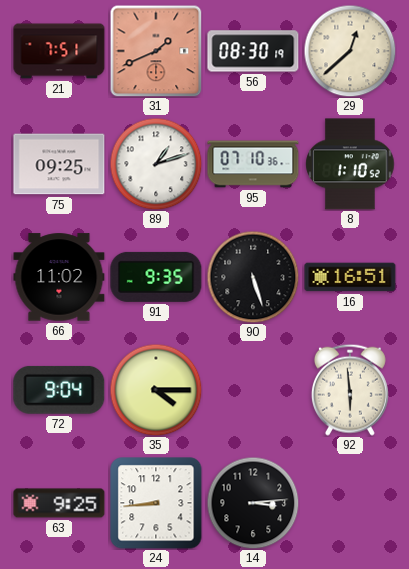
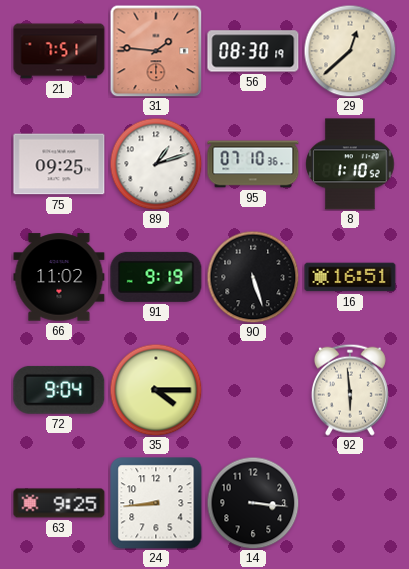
31: 1:41 -> 1:46
91: 9:35 -> 9:19
14: 3:14 -> 3:16
